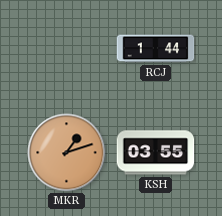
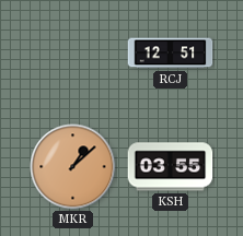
RCJ: 1:44 -> 12:51
MKR: 1:12 -> 1:08
